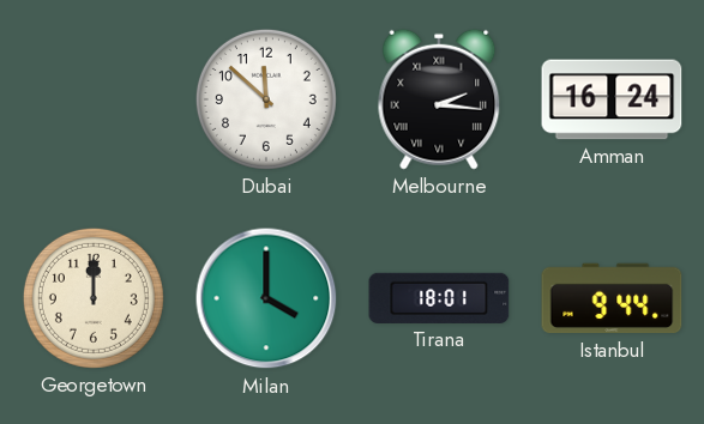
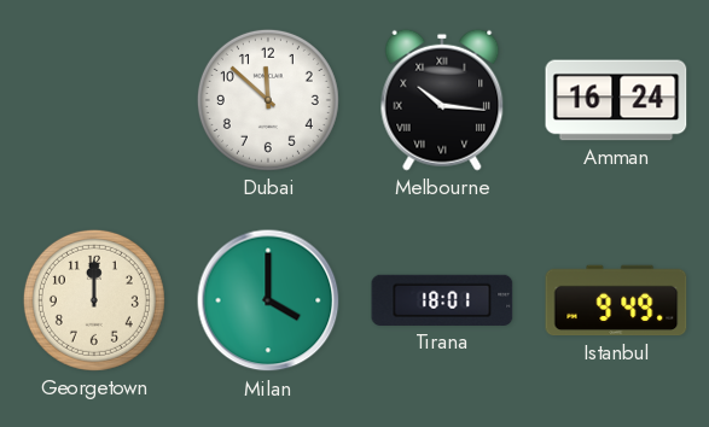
Melbourne: 2:16 -> 10:16
Istanbul: 9:44 -> 9:49
